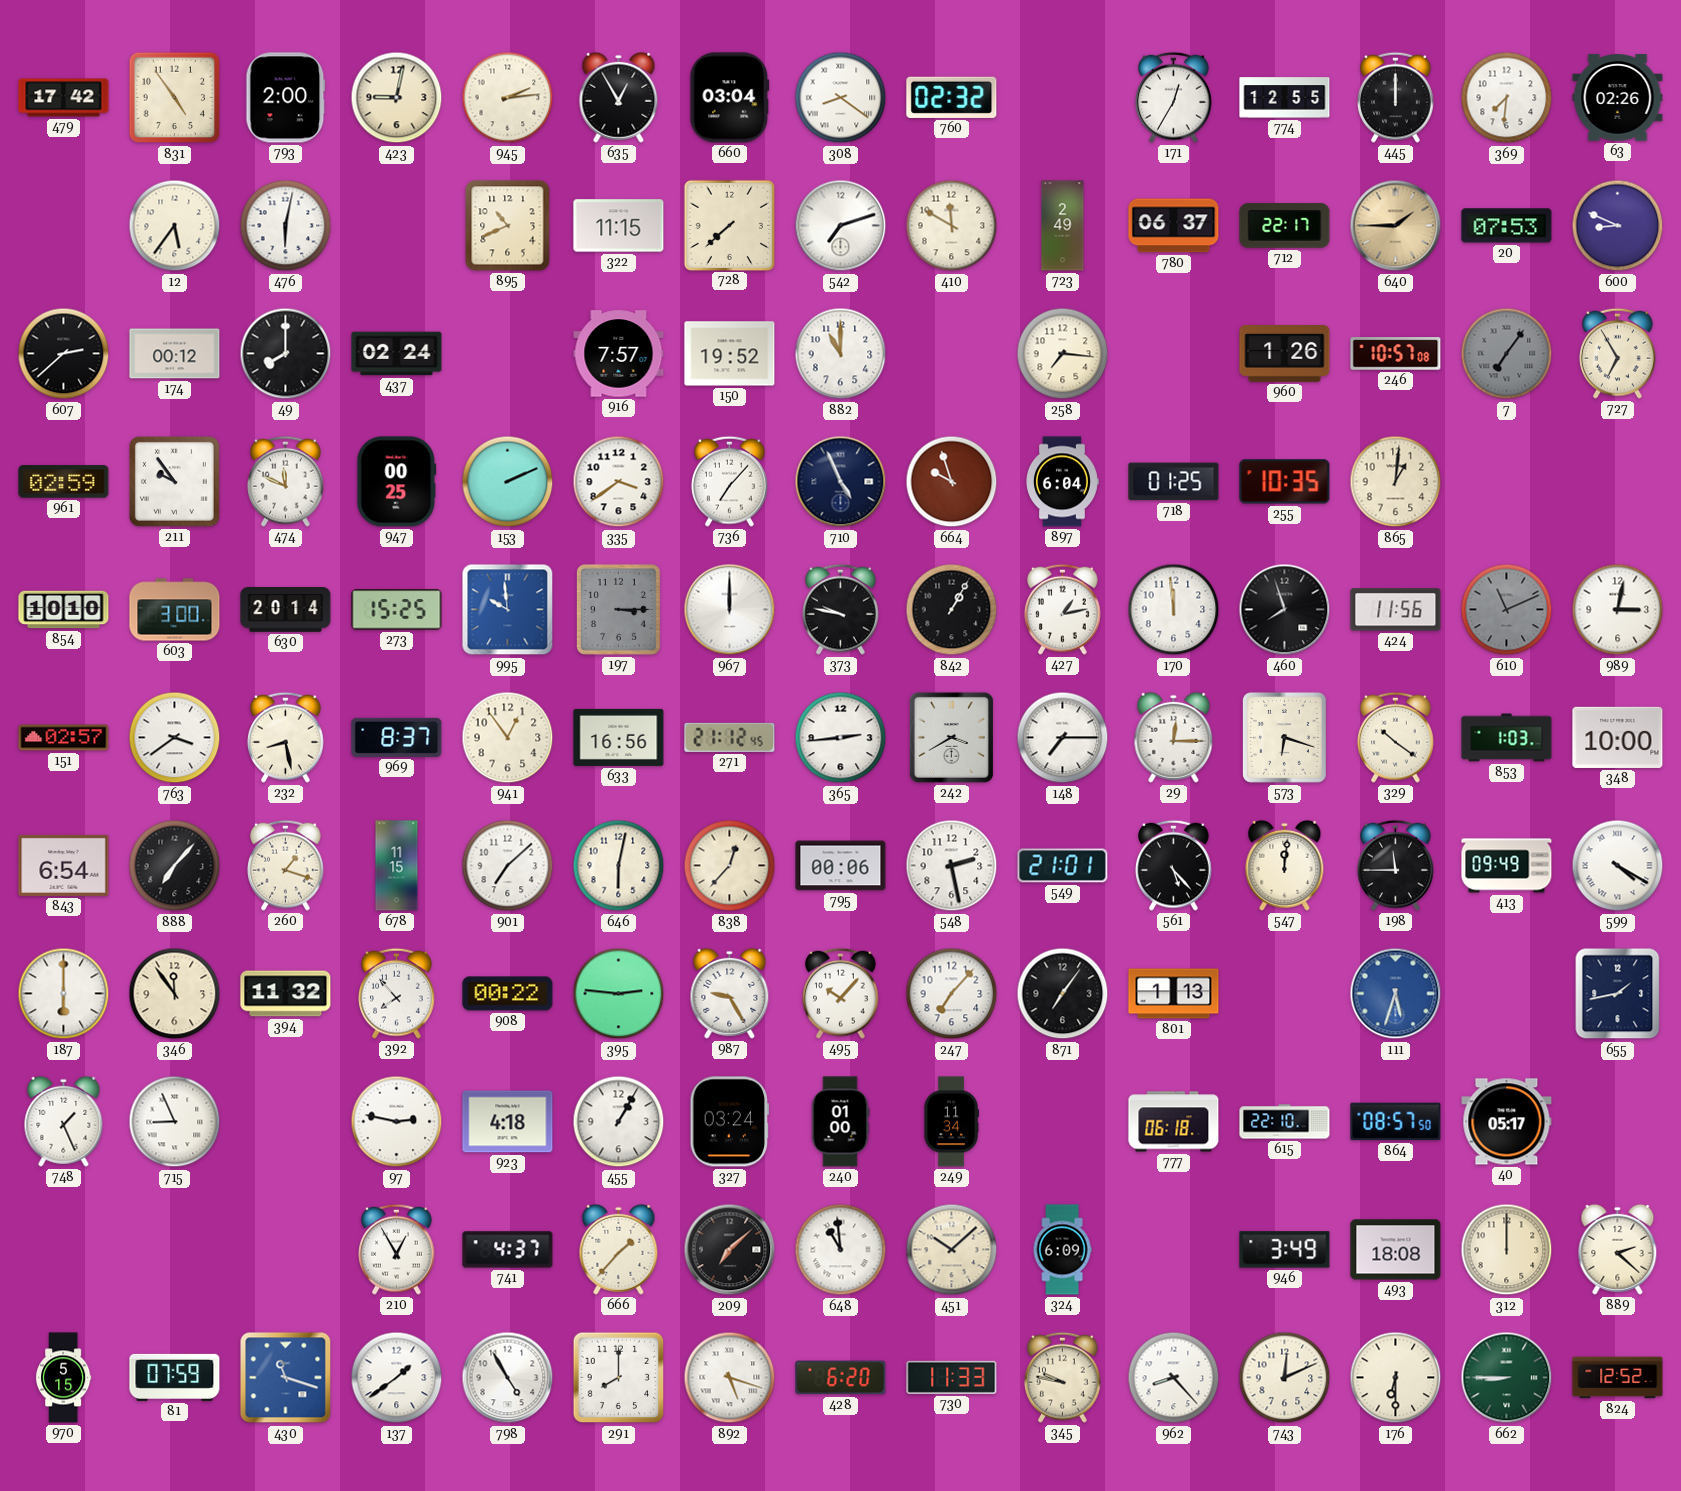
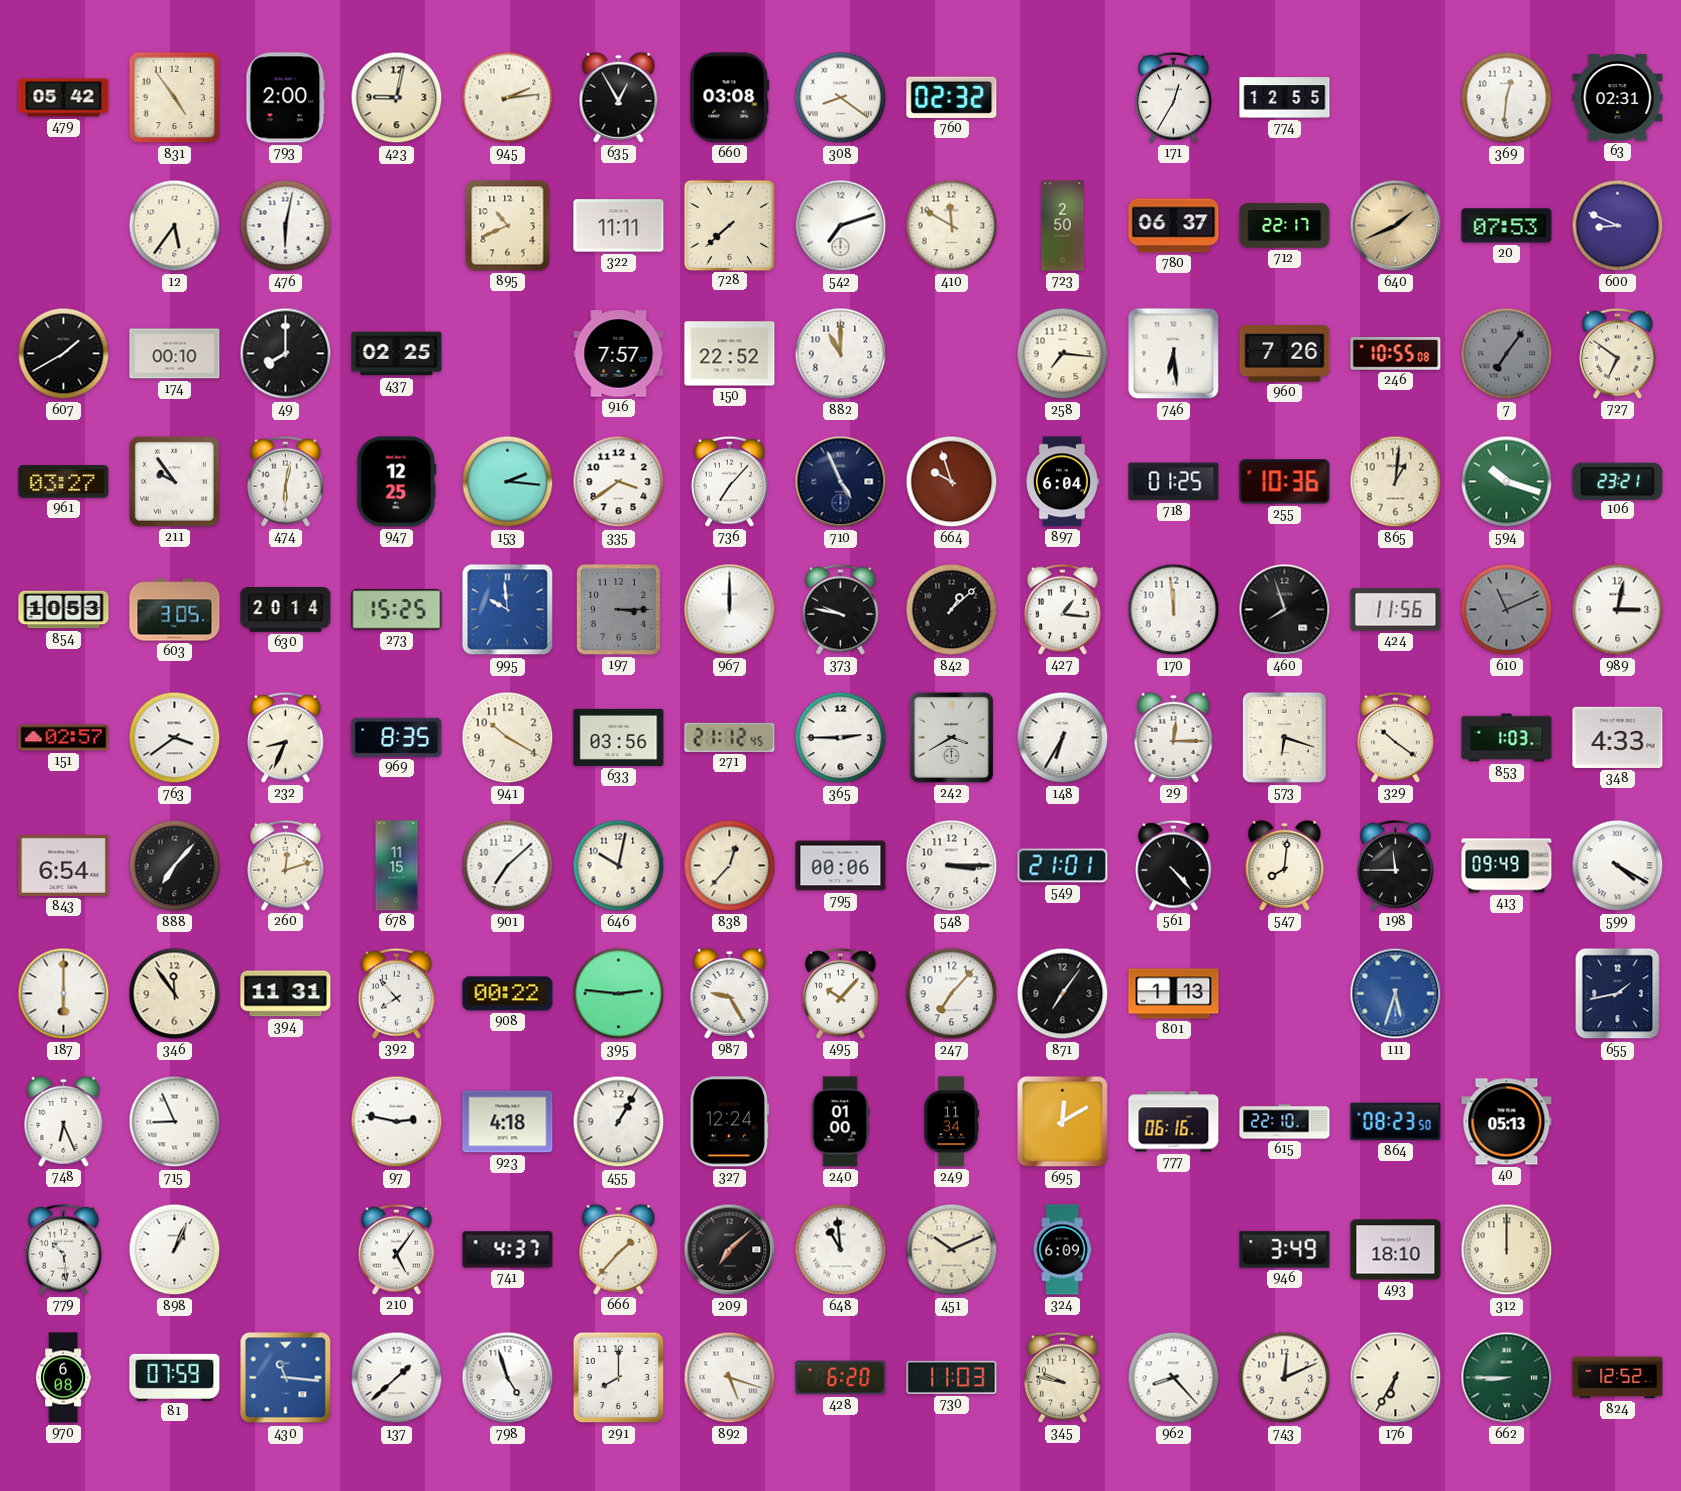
479: 17:42 -> 05:42
660: 03:04 -> 03:08
445: 12:00 -> none
369: 7:31 -> 12:31
63: 02:26 -> 02:31
322: 11:15 -> 11:11
723: 2:49 -> 2:50
640: 1:45 -> 1:41
607: 2:38 -> 1:40
174: 00:12 -> 00:10
437: 02:24 -> 02:25
150: 19:52 -> 22:52
746: none -> 6:29
960: 1:26 -> 7:26
246: 10:57 -> 10:55
727: 6:55 -> 6:51
961: 02:59 -> 03:27
474: 11:49 -> 6:02
947: 00:25 -> 12:25
153: 2:11 -> 2:16
255: 10:35 -> 10:36
594: none -> 10:18
106: none -> 23:21
854: 10:10 -> 10:53
603: 3:00 -> 3:05
842: 1:05 -> 1:08
427: 1:13 -> 1:16
232: 8:28 -> 8:34
969: 8:37 -> 8:35
941: 12:54 -> 10:20
633: 16:56 -> 03:56
365: 2:44 -> 2:45
148: 7:15 -> 6:35
348: 10:00 -> 4:33
260: 1:18 -> 12:12
646: 6:02 -> 10:02
548: 2:28 -> 3:15
561: 5:23 -> 4:23
547: 12:01 -> 8:01
394: 11:32 -> 11:31
748: 1:26 -> 6:26
327: 03:24 -> 12:24
695: none -> 12:10
777: 06:18 -> 06:16
864: 08:57 -> 08:23
40: 05:17 -> 05:13
779: none -> 10:29
898: none -> 1:04
210: 12:55 -> 5:06
451: 10:08 -> 10:11
493: 18:08 -> 18:10
889: 2:22 -> none
970: 5:15 -> 6:08
430: 11:18 -> 11:16
137: 1:39 -> 1:38
798: 4:55 -> 4:57
730: 11:33 -> 11:03
176: 6:30 -> 6:35
